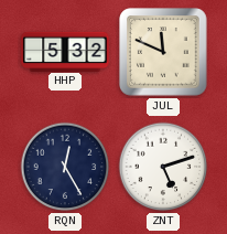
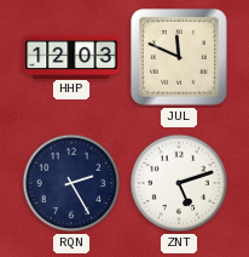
HHP: 5:32 -> 12:03
RQN: 12:25 -> 2:25
